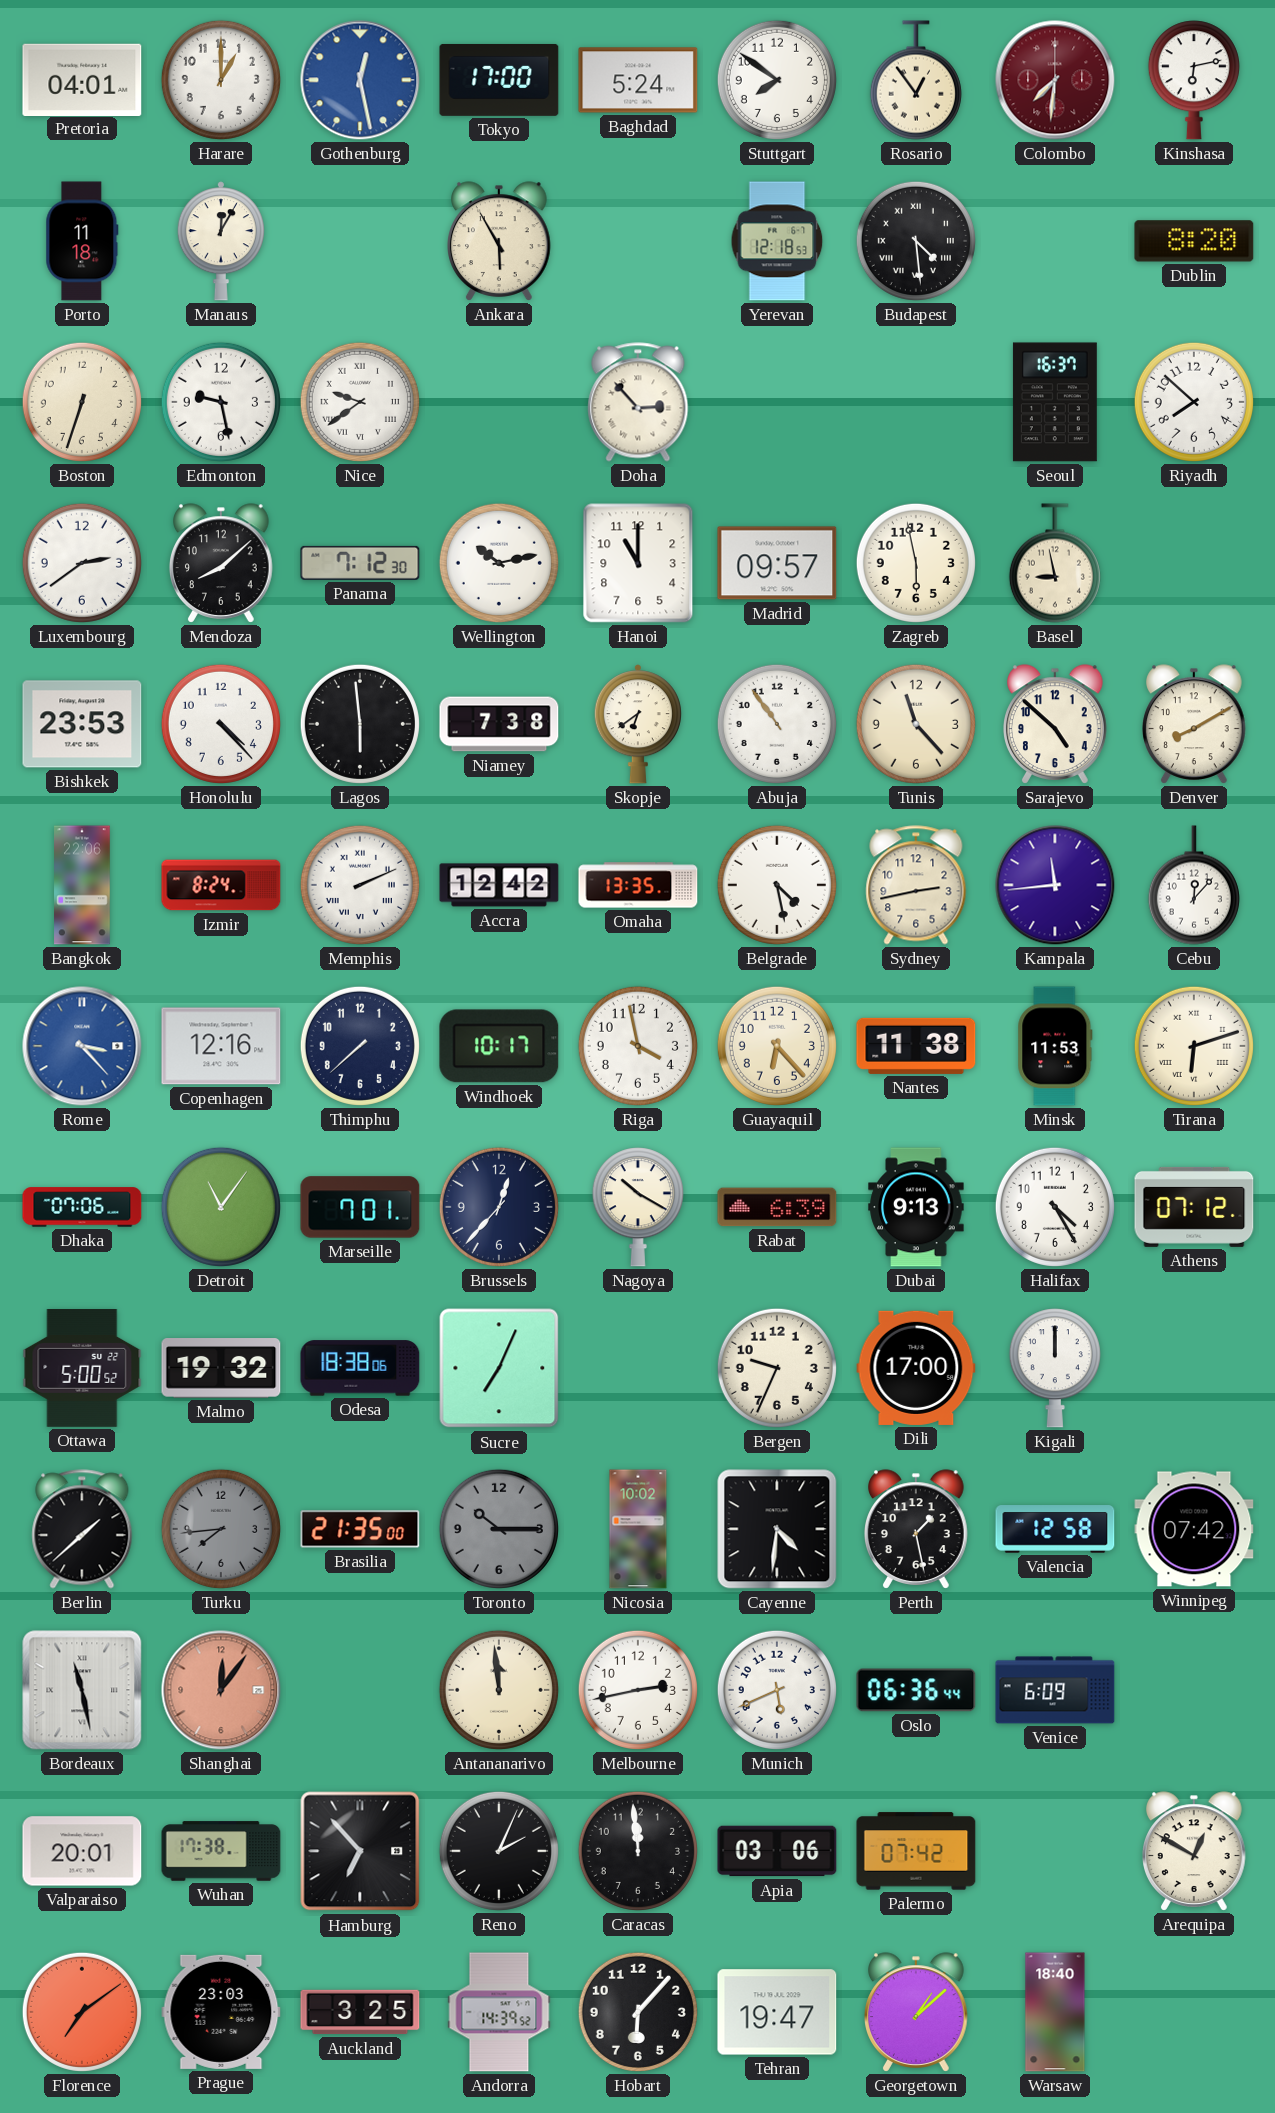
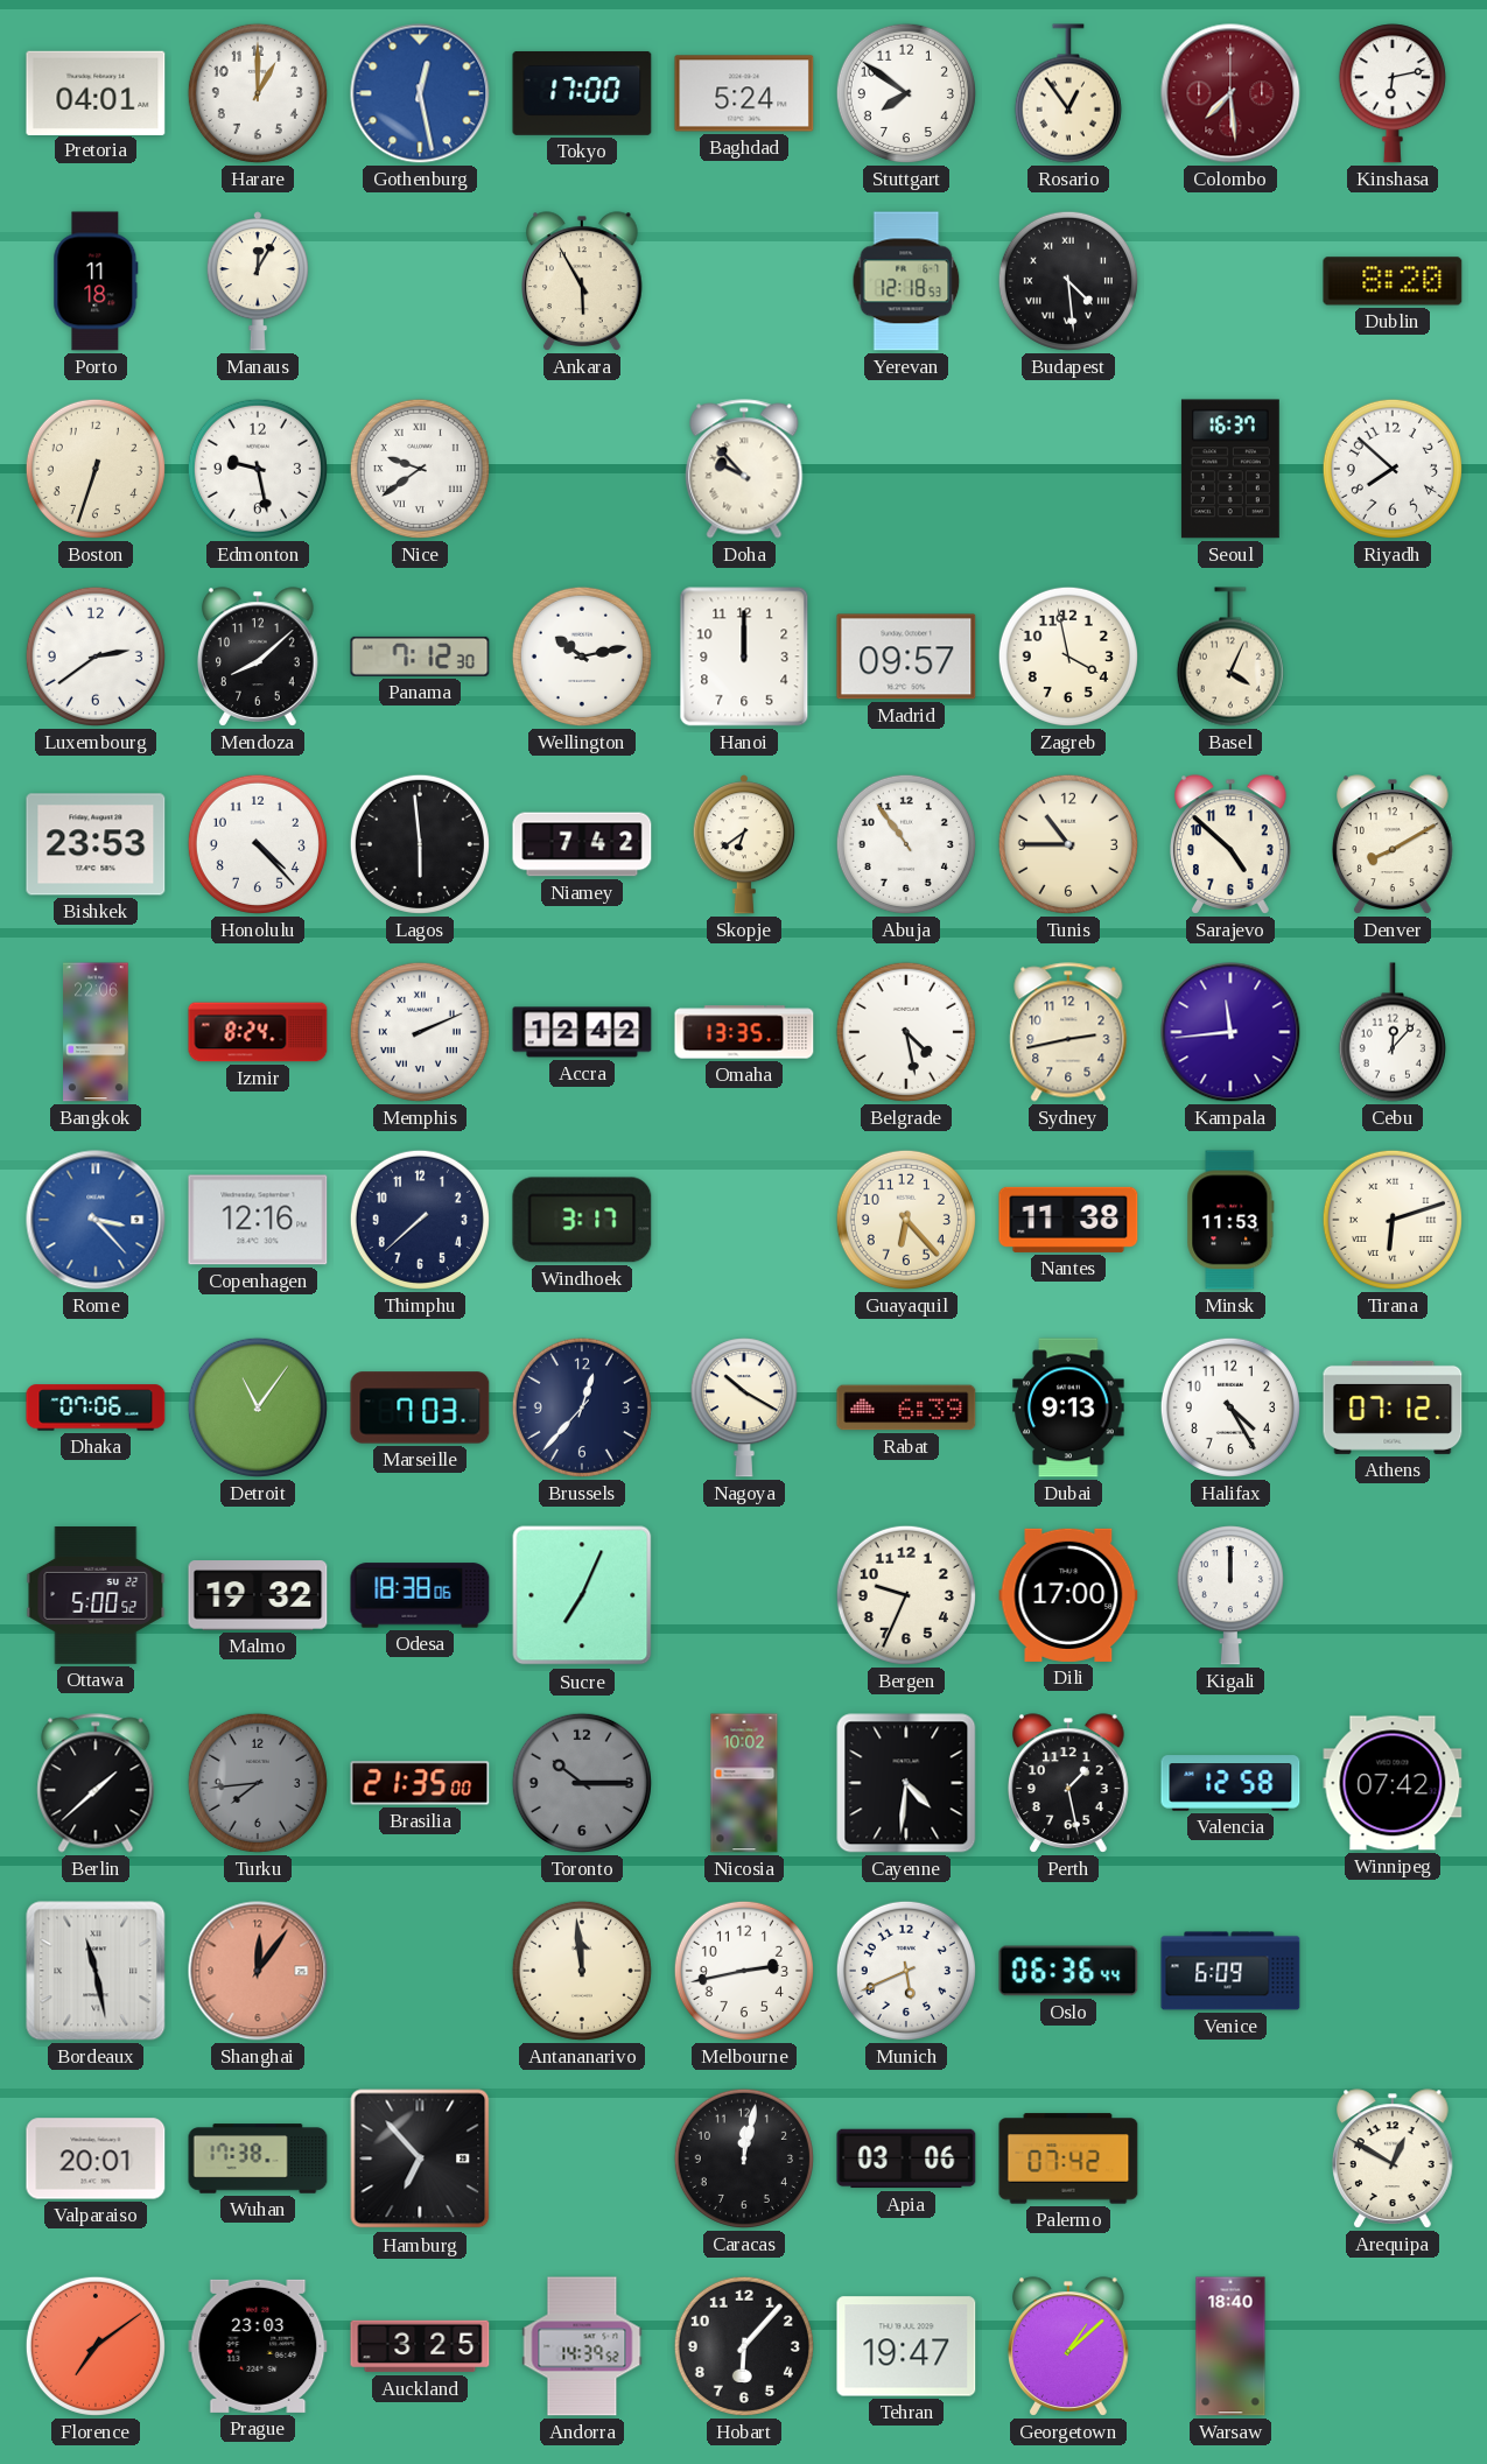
Colombo: 7:31 -> 7:29
Doha: 2:53 -> 9:53
Hanoi: 11:00 -> 12:00
Zagreb: 5:58 -> 3:58
Basel: 8:58 -> 4:04
Niamey: 7:38 -> 7:42
Tunis: 11:23 -> 10:45
Windhoek: 10:17 -> 3:17
Riga: 3:58 -> none
Marseille: 7:01 -> 7:03
Reno: 2:04 -> none
Caracas: 11:59 -> 12:02
